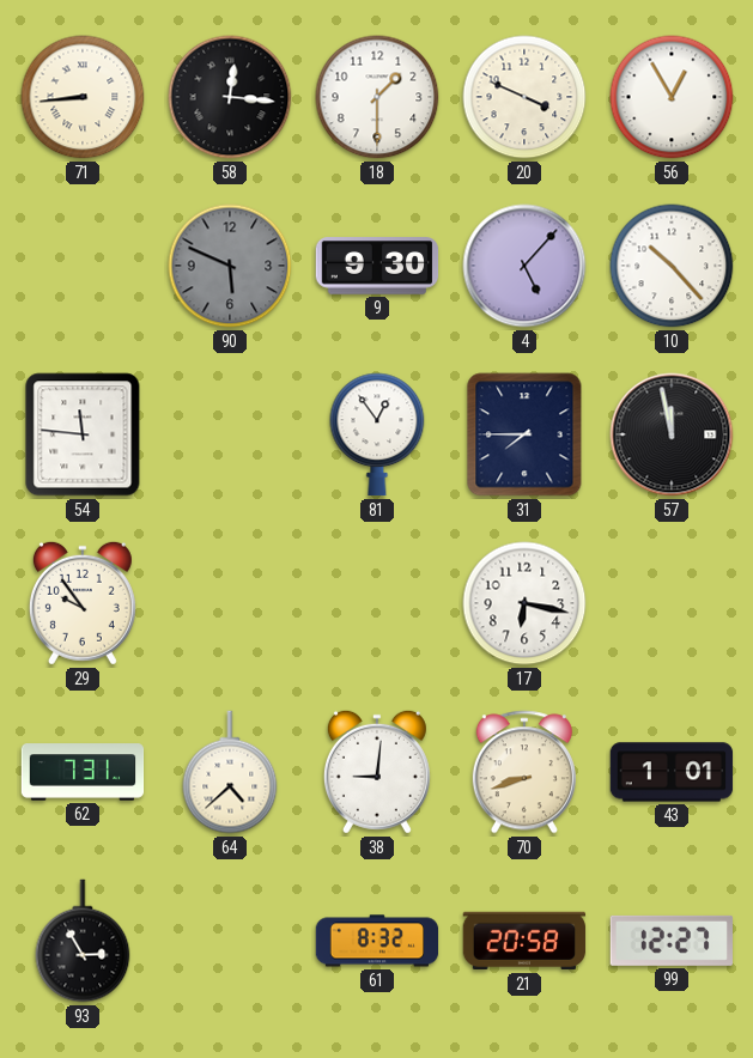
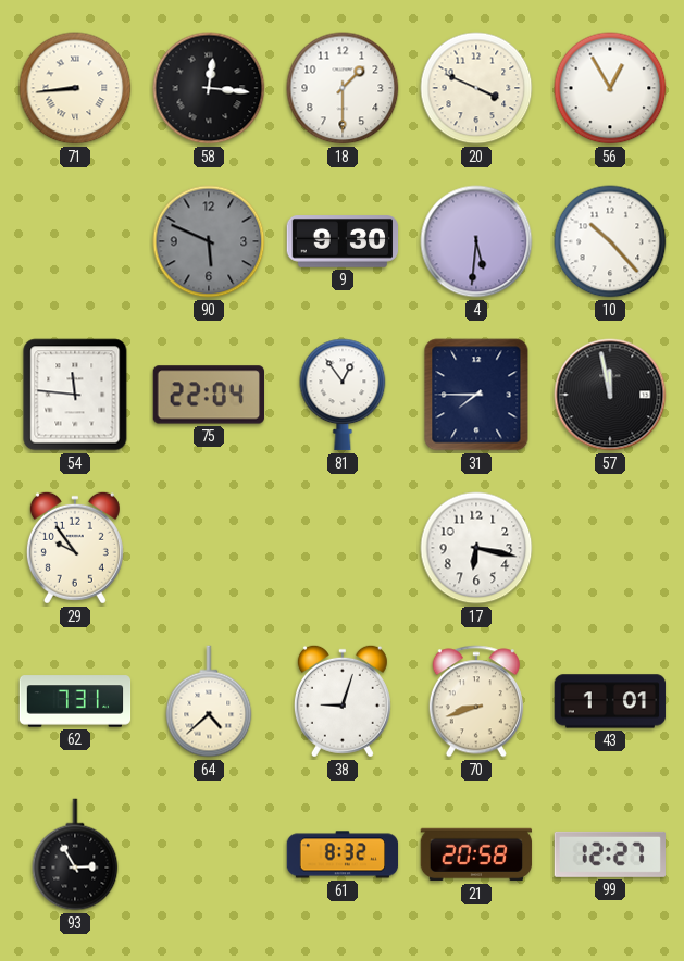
4: 5:07 -> 5:31
75: none -> 22:04
38: 9:01 -> 9:03
